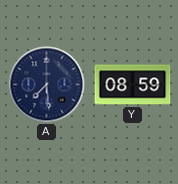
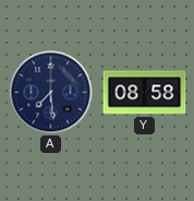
Y: 08:59 -> 08:58
